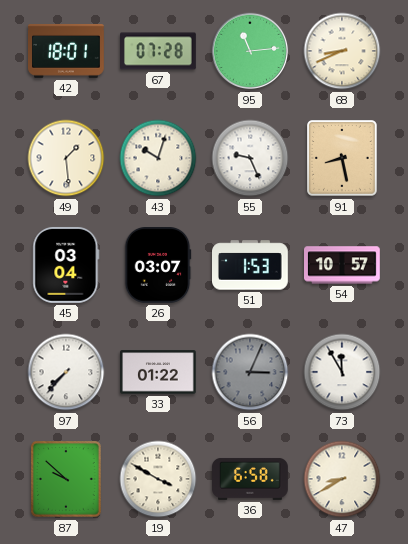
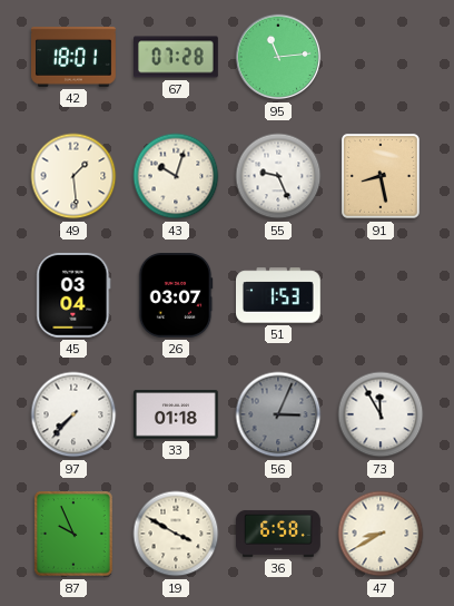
68: 8:41 -> none
54: 10:57 -> none
33: 01:22 -> 01:18
87: 9:52 -> 9:56
